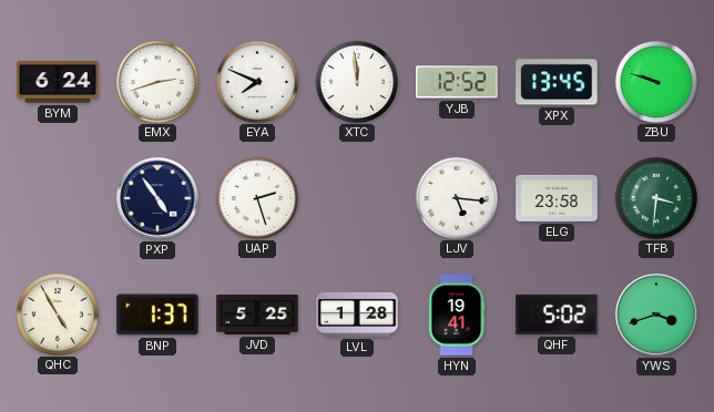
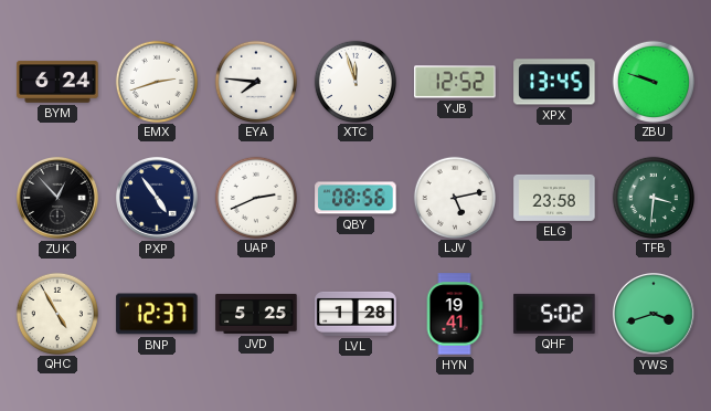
EYA: 7:49 -> 7:46
XTC: 11:59 -> 11:57
ZUK: none -> 12:53
UAP: 2:27 -> 2:41
QBY: none -> 08:56
LJV: 5:16 -> 5:13
BNP: 1:37 -> 12:37
